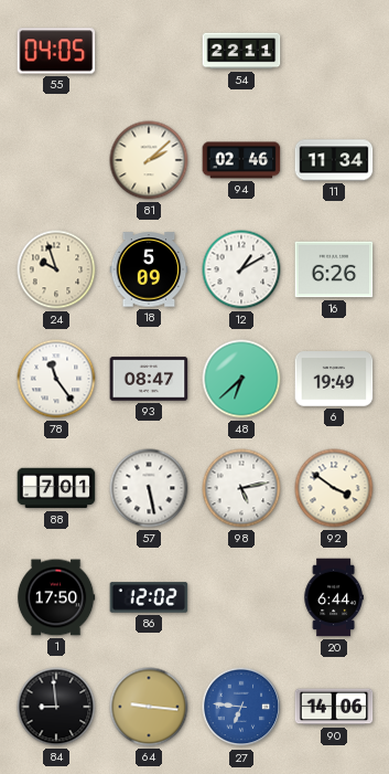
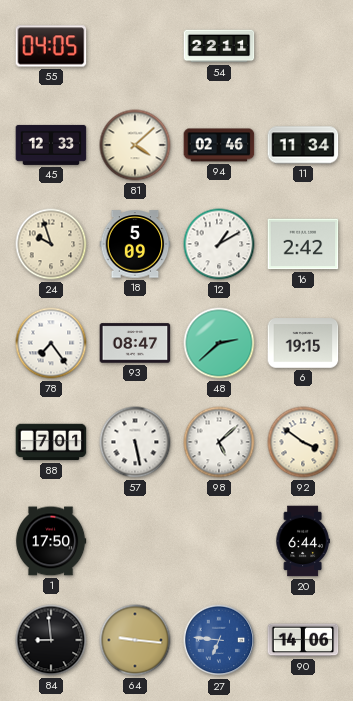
45: none -> 12:33
81: 2:08 -> 4:08
16: 6:26 -> 2:42
78: 11:24 -> 7:24
48: 6:38 -> 2:38
6: 19:49 -> 19:15
98: 5:13 -> 5:08
86: 12:02 -> none
